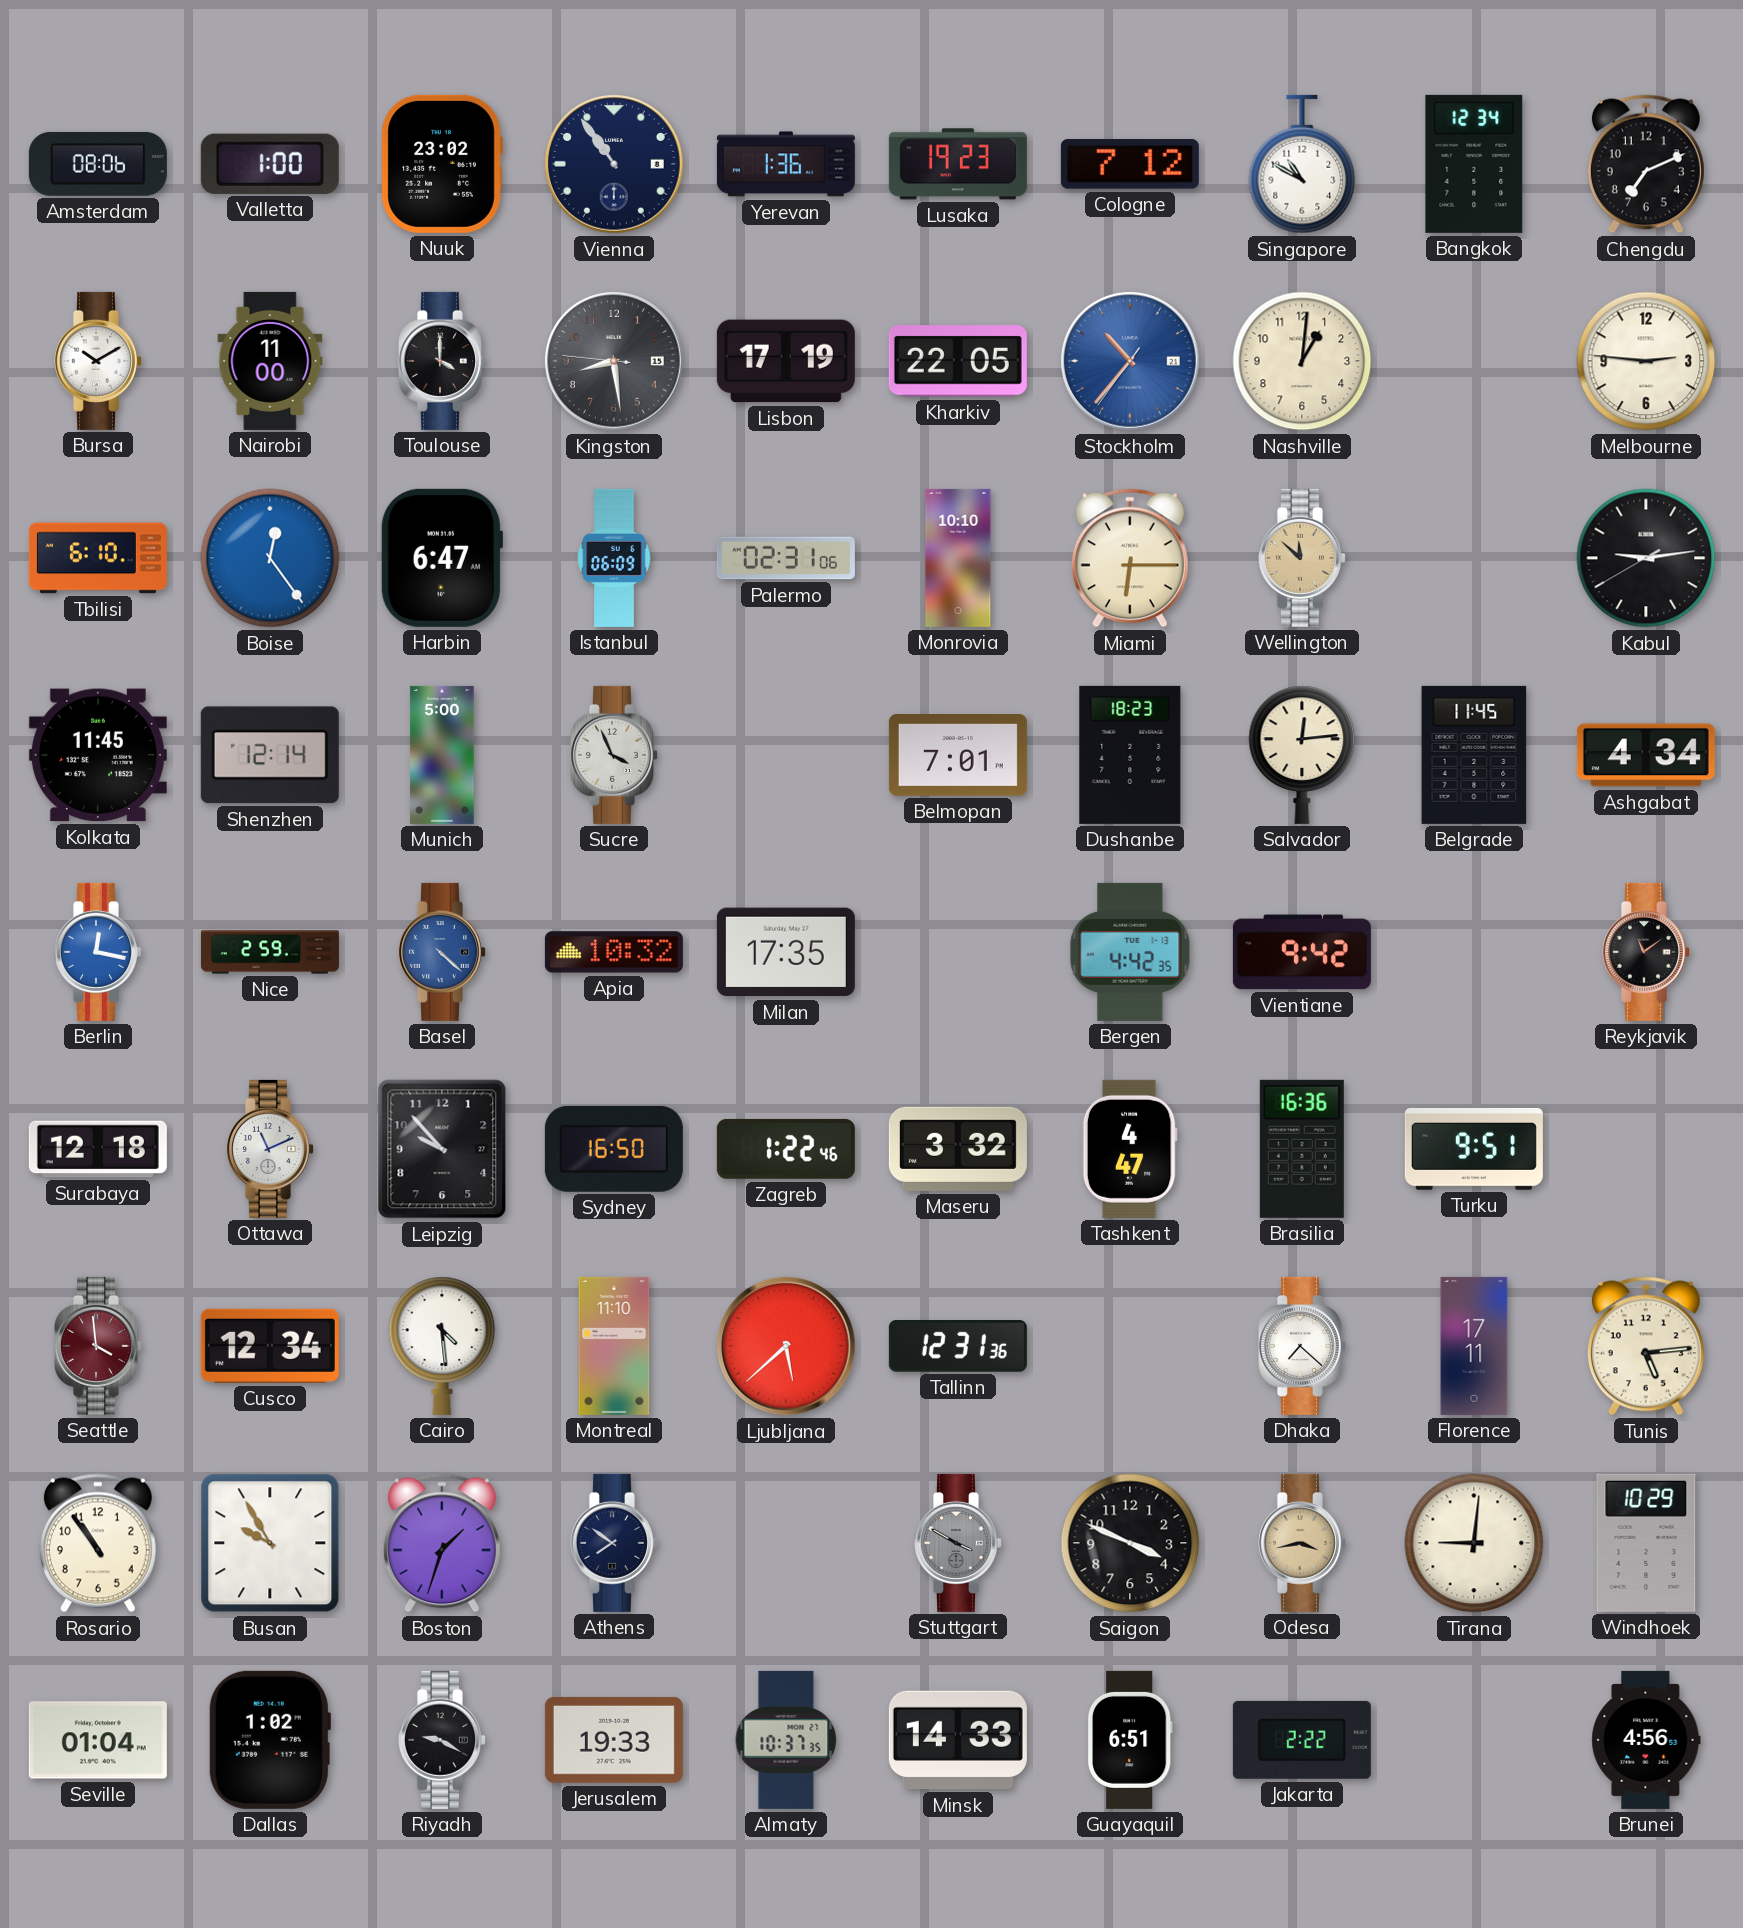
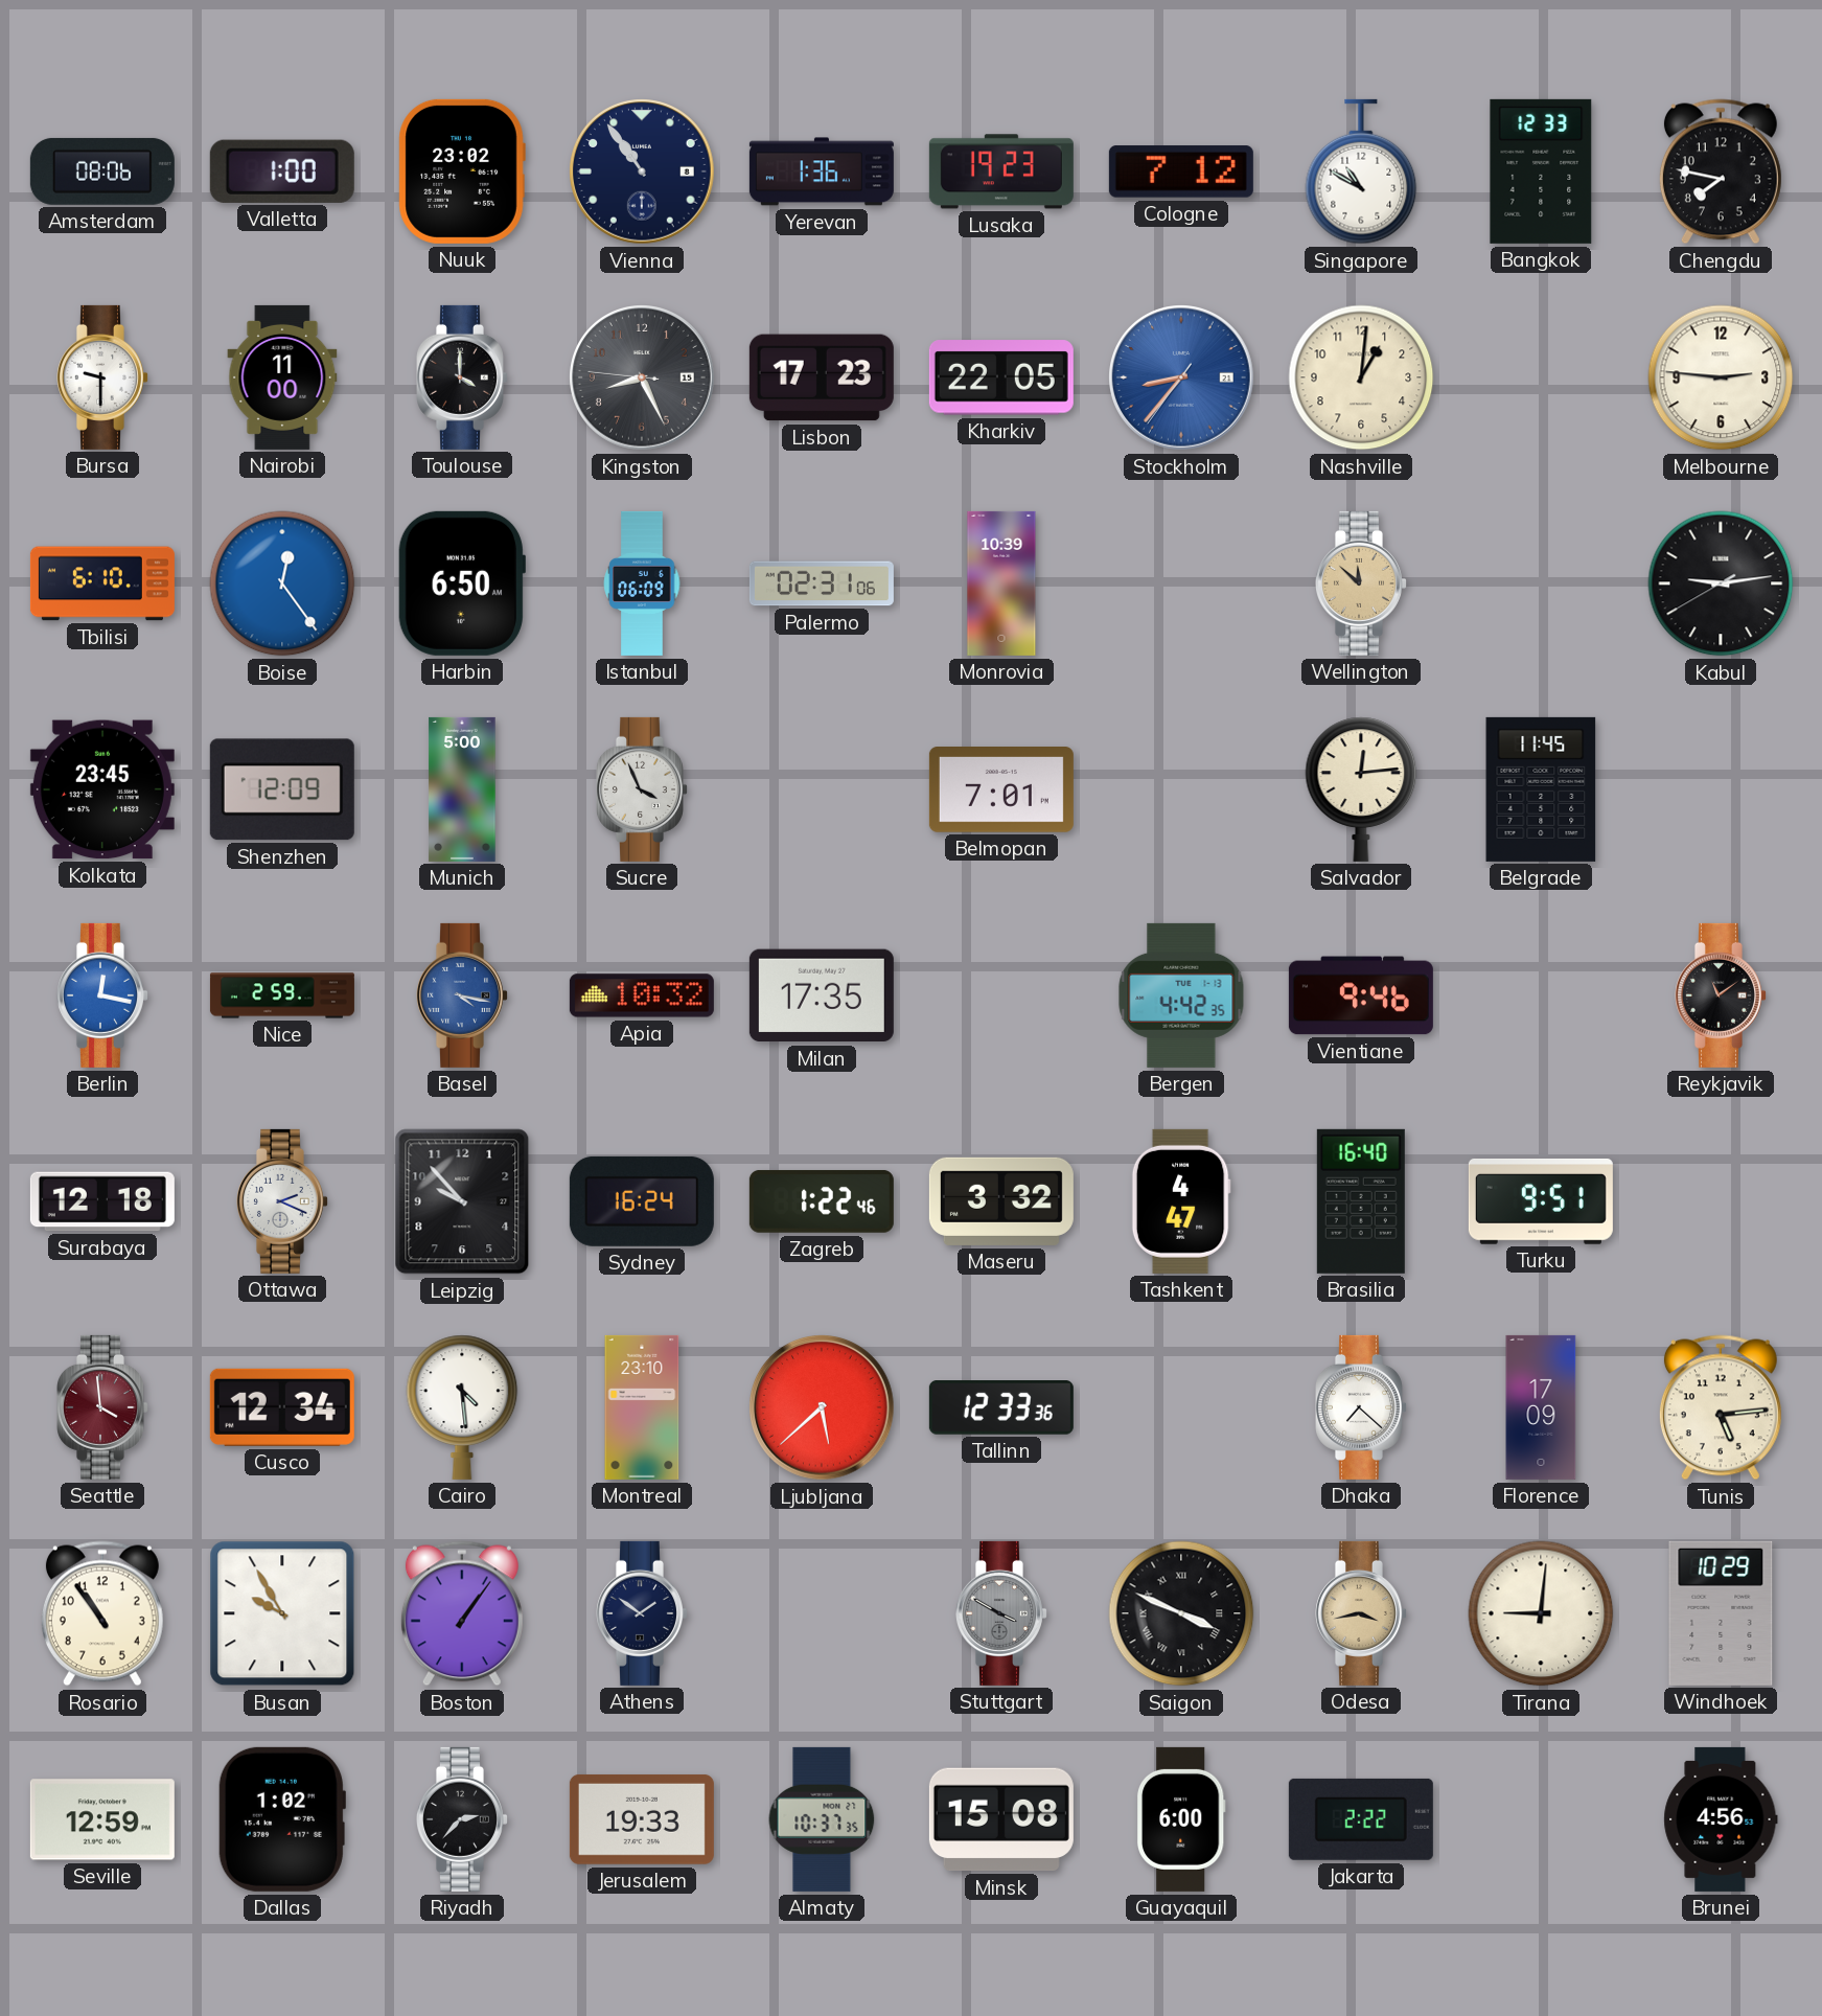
Bangkok: 12:34 -> 12:33
Chengdu: 7:11 -> 7:47
Bursa: 10:10 -> 9:30
Kingston: 8:28 -> 8:25
Lisbon: 17:19 -> 17:23
Stockholm: 10:36 -> 8:36
Harbin: 6:47 -> 6:50
Monrovia: 10:10 -> 10:39
Miami: 6:15 -> none
Kolkata: 11:45 -> 23:45
Shenzhen: 12:14 -> 12:09
Dushanbe: 18:23 -> none
Ashgabat: 4:34 -> none
Basel: 4:22 -> 4:17
Vientiane: 9:42 -> 9:46
Ottawa: 11:11 -> 2:19
Sydney: 16:50 -> 16:24
Brasilia: 16:36 -> 16:40
Montreal: 11:10 -> 23:10
Tallinn: 12:31 -> 12:33
Florence: 17:11 -> 17:09
Boston: 1:33 -> 1:06
Athens: 7:51 -> 1:51
Saigon numerals: Arabic -> Roman
Seville: 01:04 -> 12:59
Riyadh: 9:20 -> 2:37
Minsk: 14:33 -> 15:08
Guayaquil: 6:51 -> 6:00
